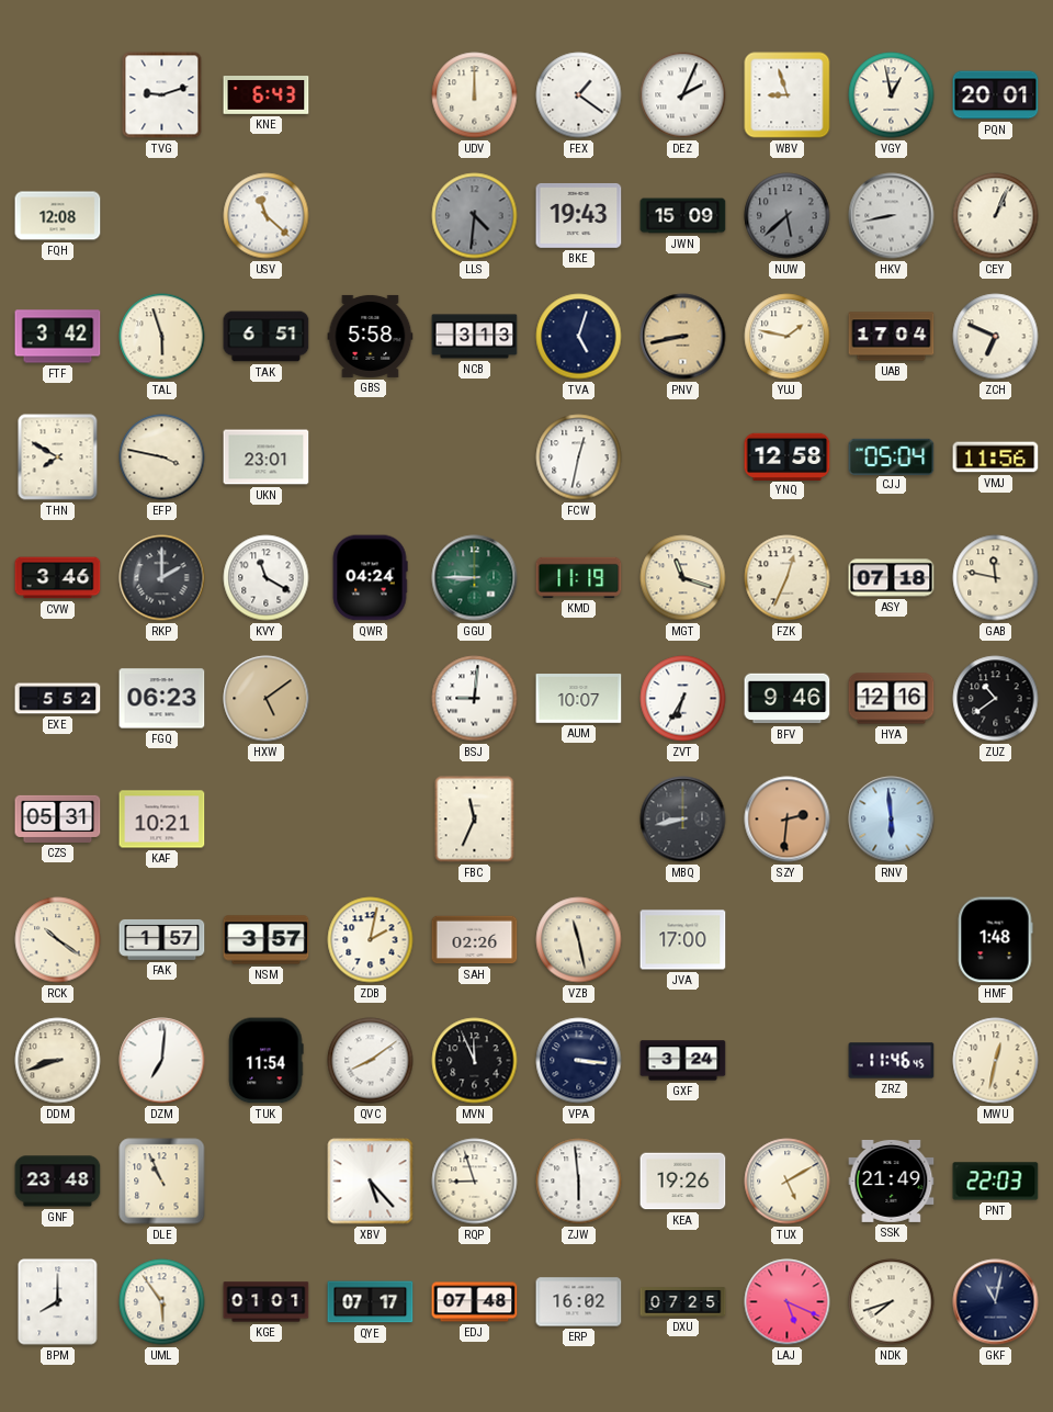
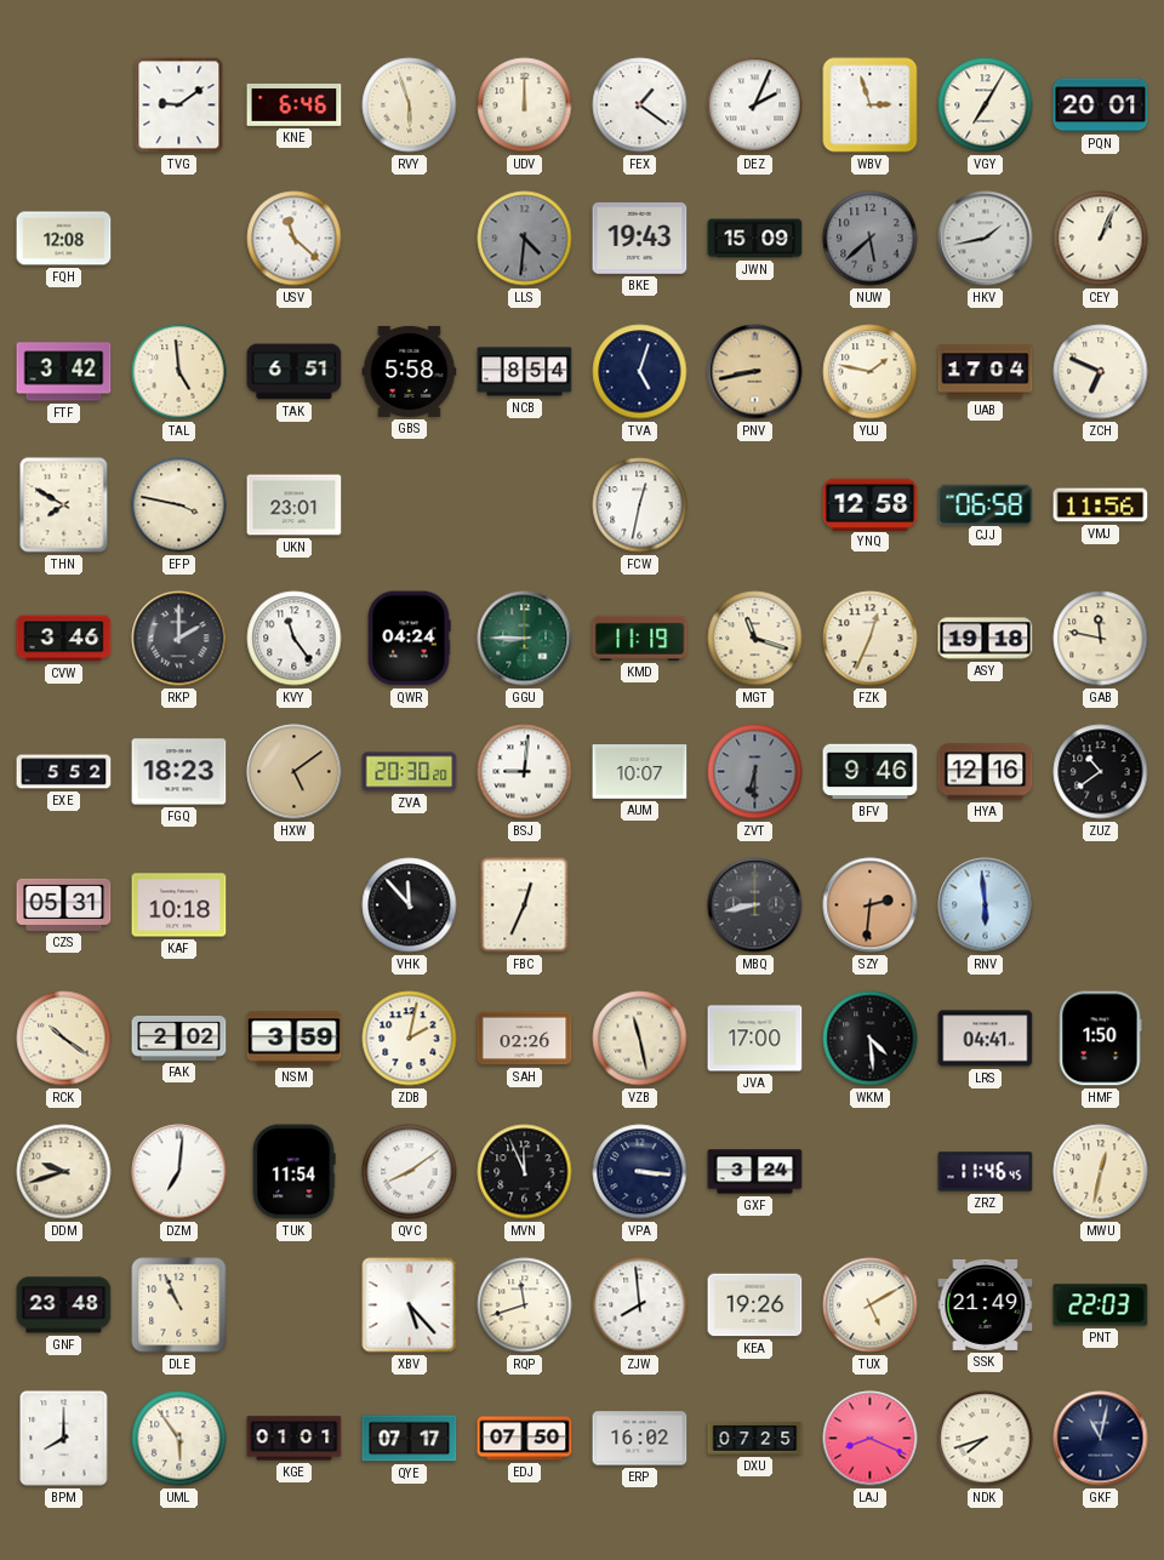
TVG: 9:12 -> 9:09
KNE: 6:43 -> 6:46
RVY: none -> 5:57
WBV: 8:57 -> 2:57
VGY: 12:58 -> 7:05
HKV: 8:43 -> 1:43
TAL: 5:57 -> 4:59
NCB: 3:13 -> 8:54
CJJ: 05:04 -> 06:58
KVY: 11:20 -> 11:24
ASY: 07:18 -> 19:18
FGQ: 06:23 -> 18:23
ZVA: none -> 20:30
ZVT: 6:35 -> 6:30
ZVT dial: white -> grey
KAF: 10:21 -> 10:18
VHK: none -> 11:53
FBC: 11:34 -> 12:34
FAK: 1:57 -> 2:02
NSM: 3:57 -> 3:59
WKM: none -> 4:29
LRS: none -> 04:41
HMF: 1:48 -> 1:50
DDM: 8:42 -> 9:42
RQP: 8:57 -> 11:42
ZJW: 5:59 -> 7:59
EDJ: 07:48 -> 07:50
LAJ: 5:19 -> 8:19
